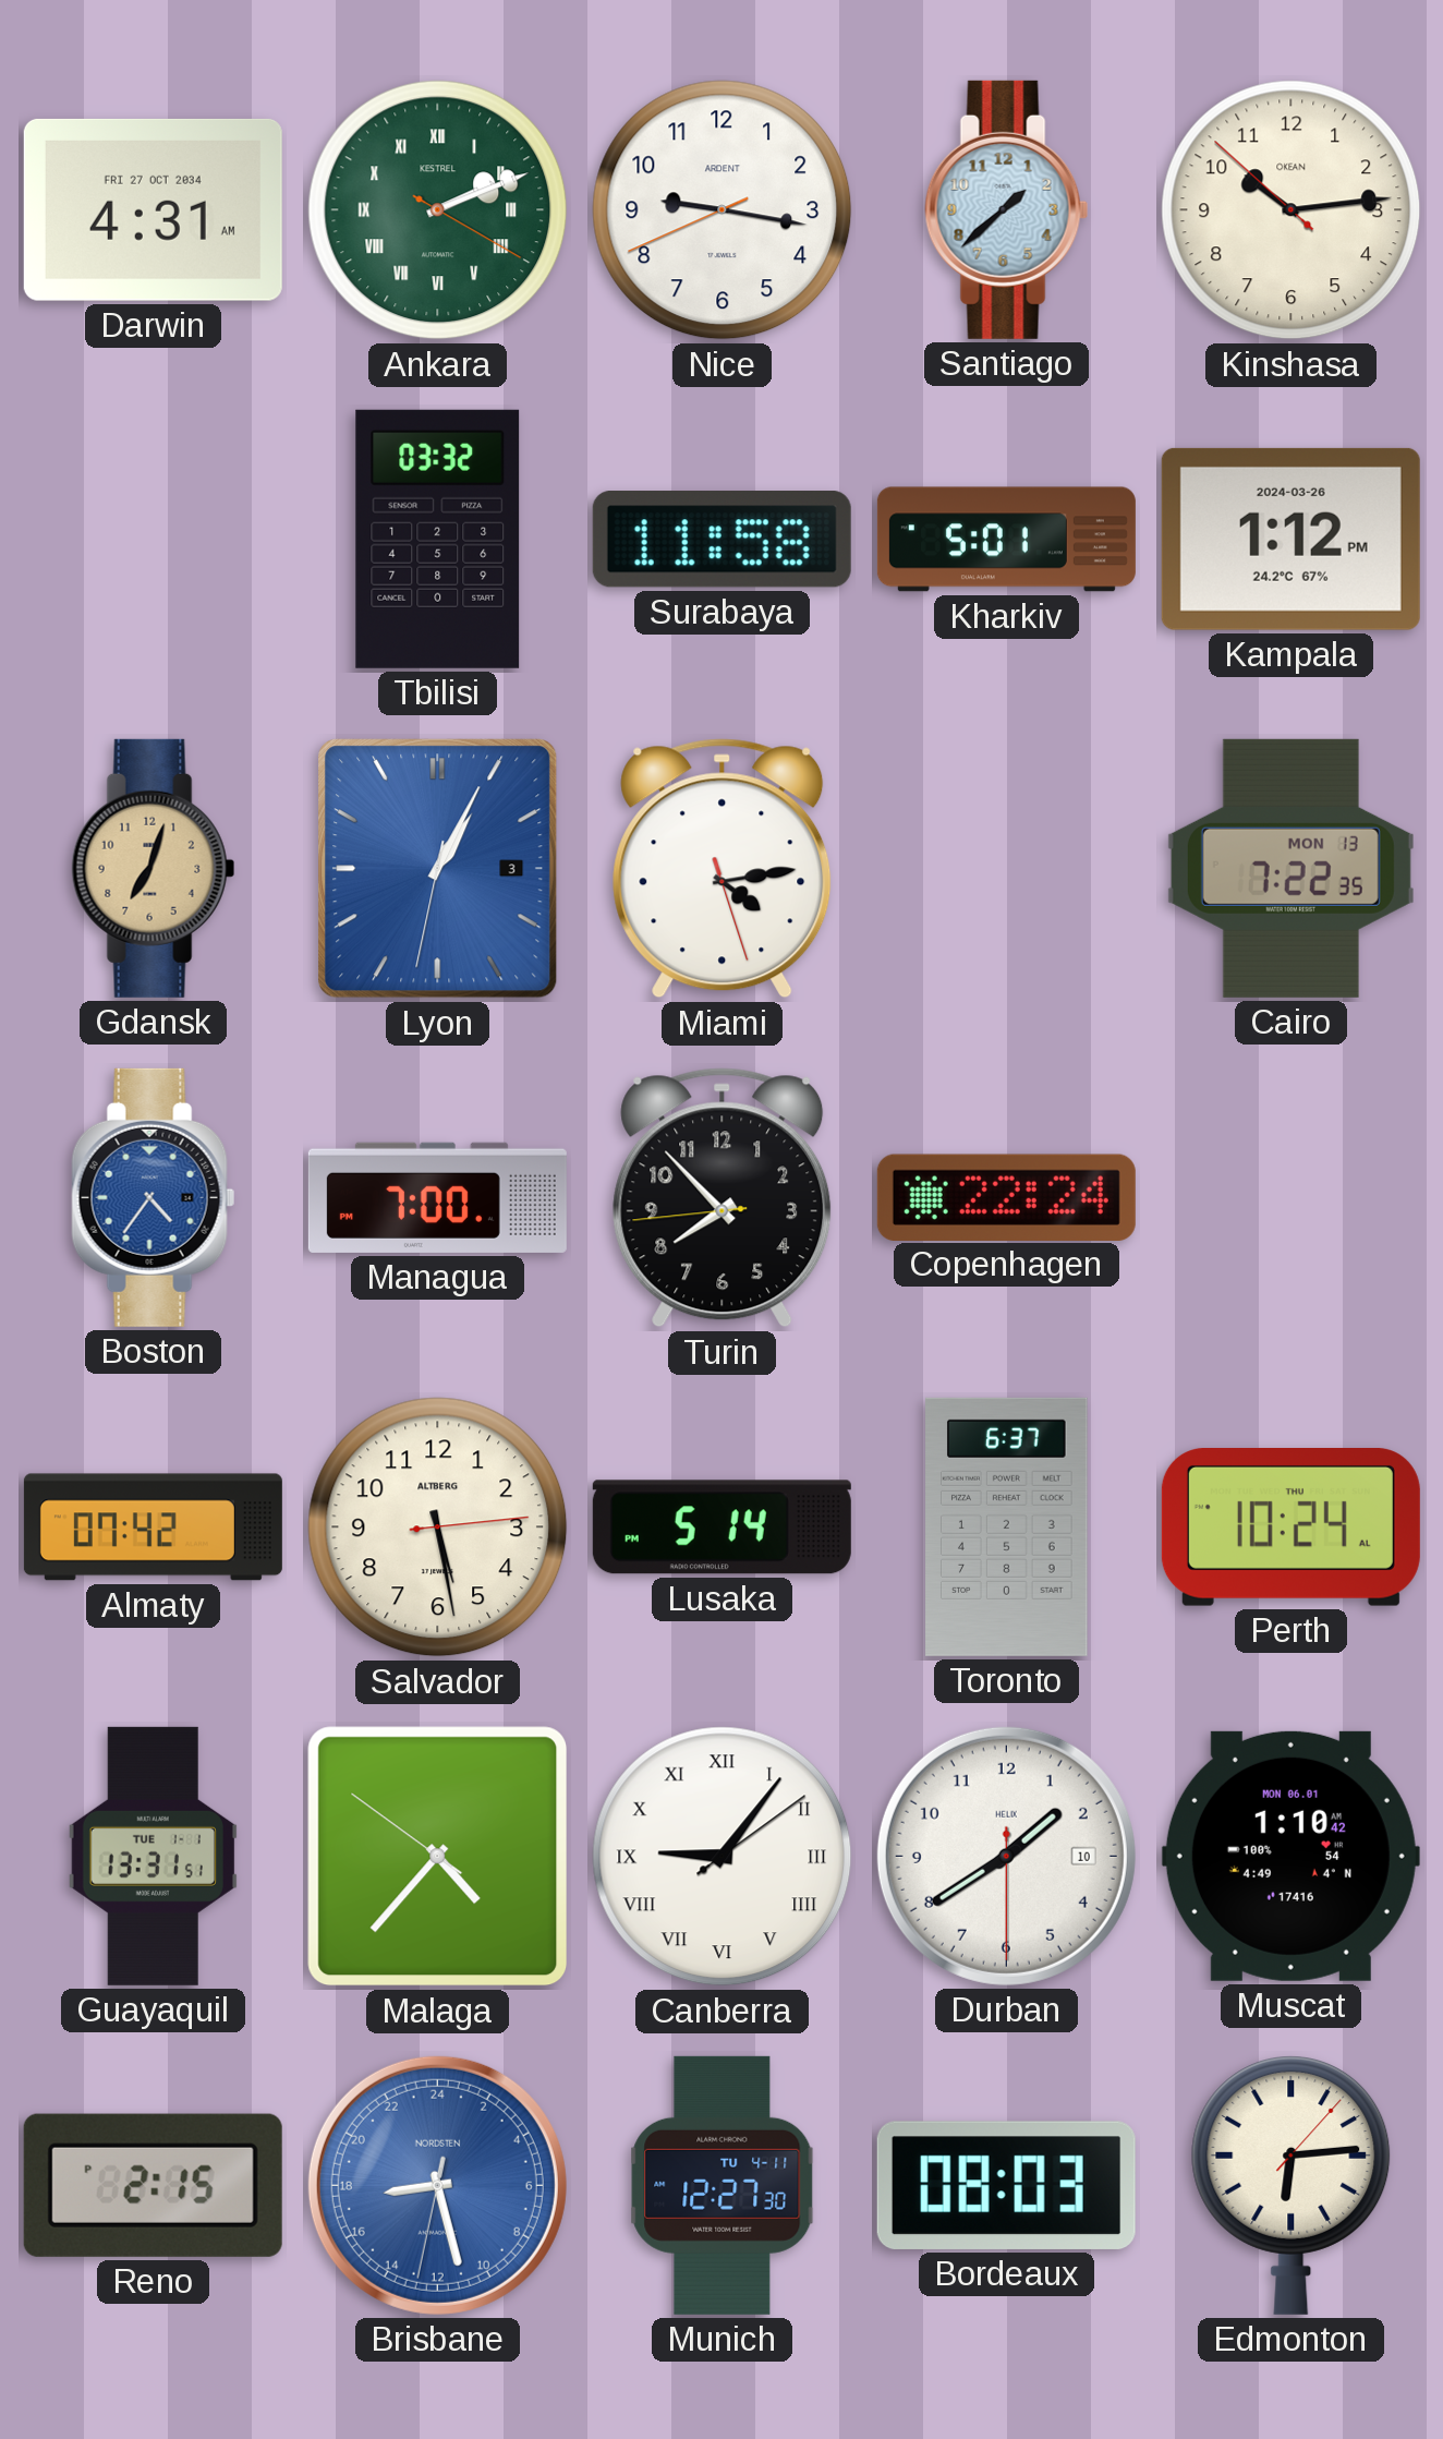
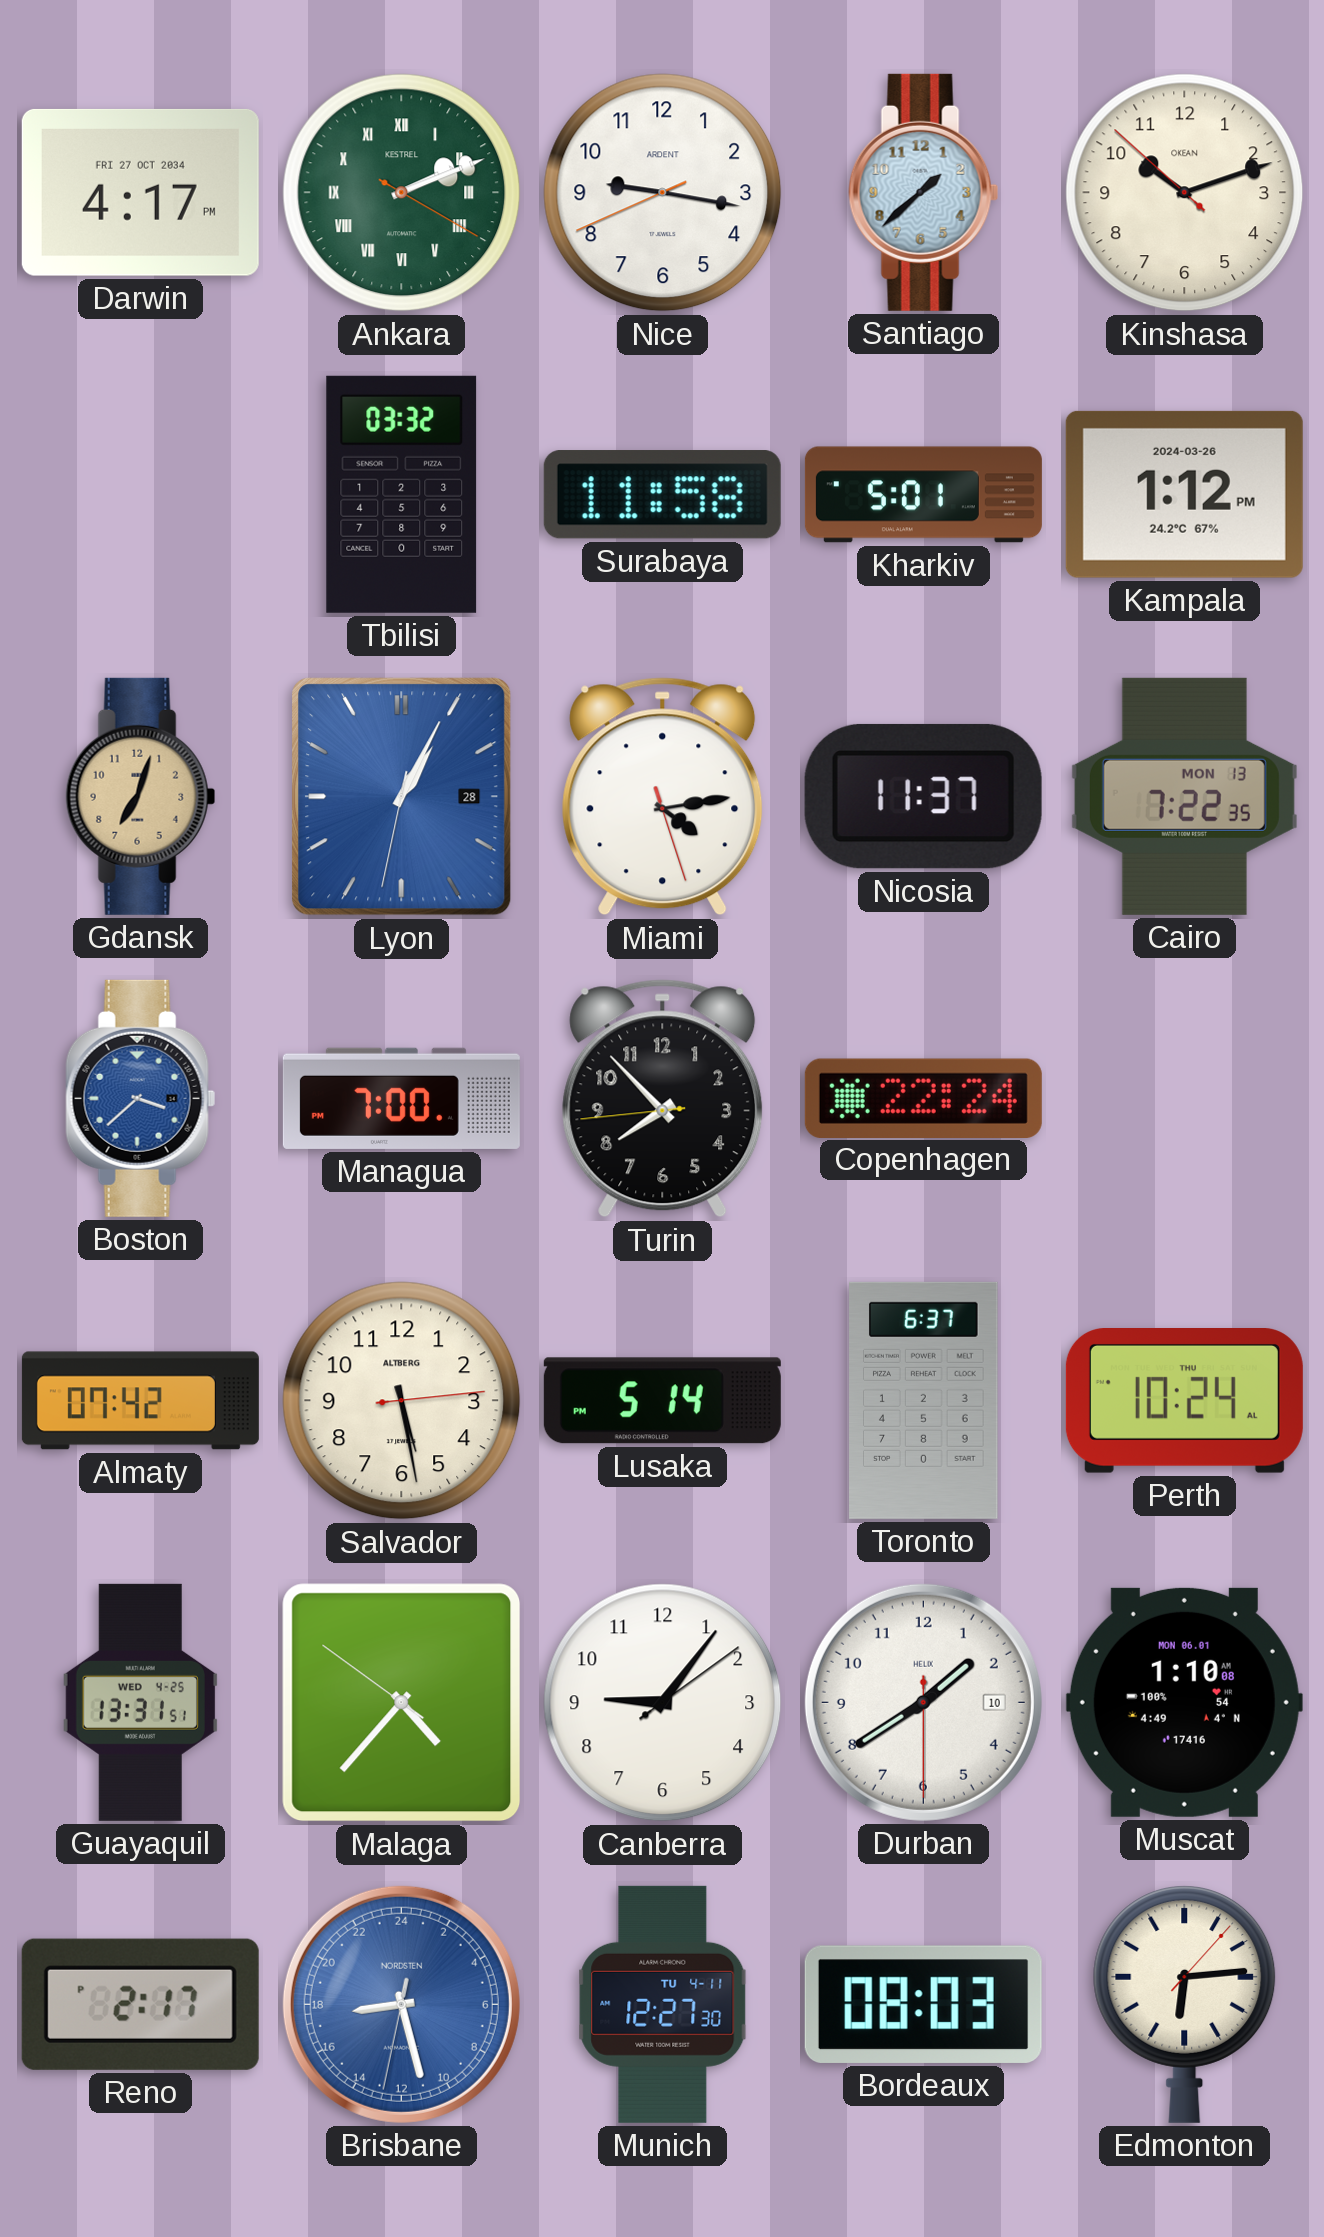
Darwin: 4:31 -> 4:17
Kinshasa: 10:13 -> 10:11
Lyon date: 3 -> 28
Nicosia: none -> 11:37
Boston: 4:36 -> 3:38
Guayaquil date: TUE 1-1 -> WED 4-25
Canberra numerals: Roman -> Arabic
Muscat: 1:10:42 AM -> 1:10:08 AM
Reno: 2:15 -> 2:17
